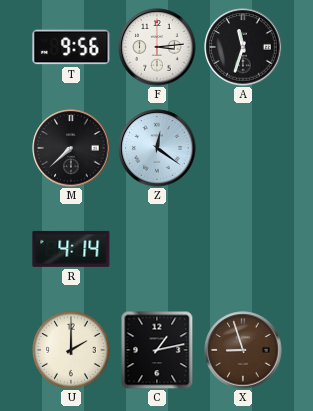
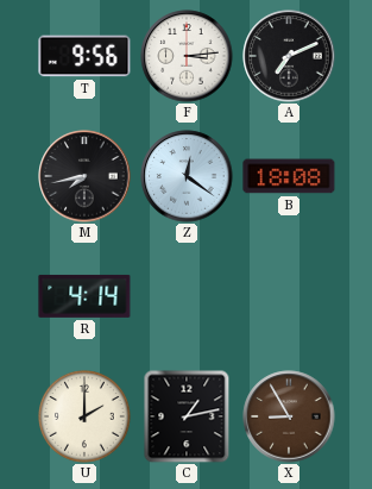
A: 11:33 -> 7:11
M: 7:38 -> 7:43
B: none -> 18:08
X: 8:57 -> 8:55
